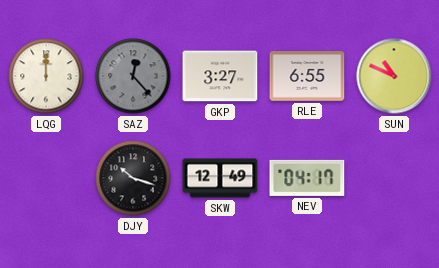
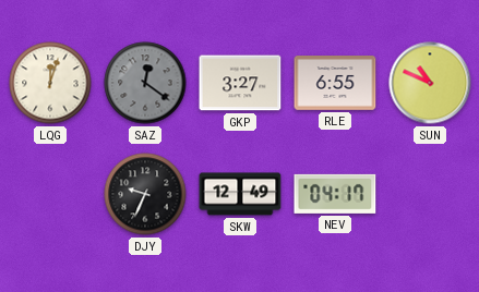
LQG: 12:00 -> 12:03
SAZ: 12:23 -> 12:21
DJY: 10:18 -> 9:34
